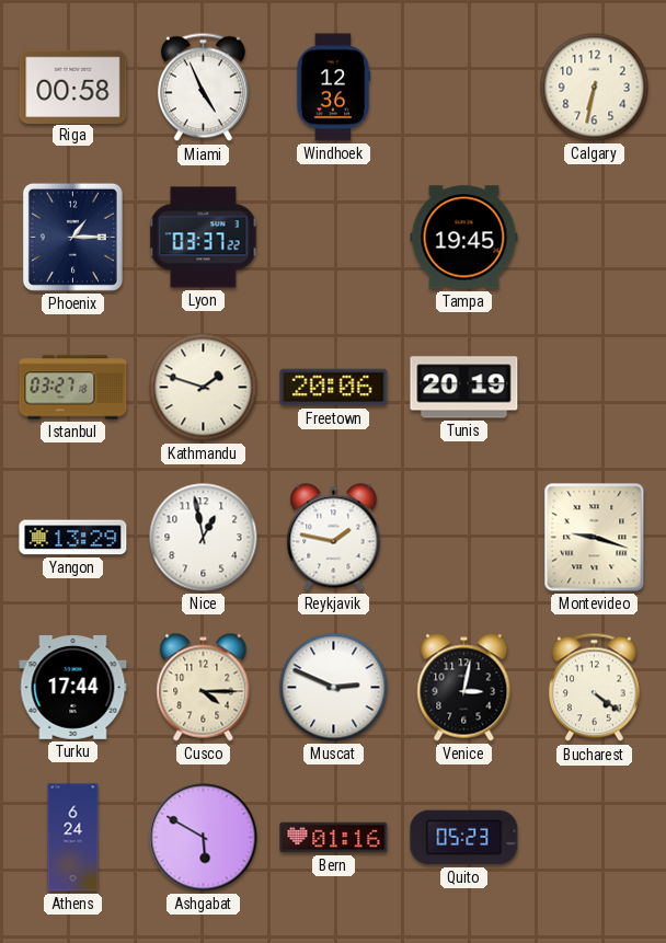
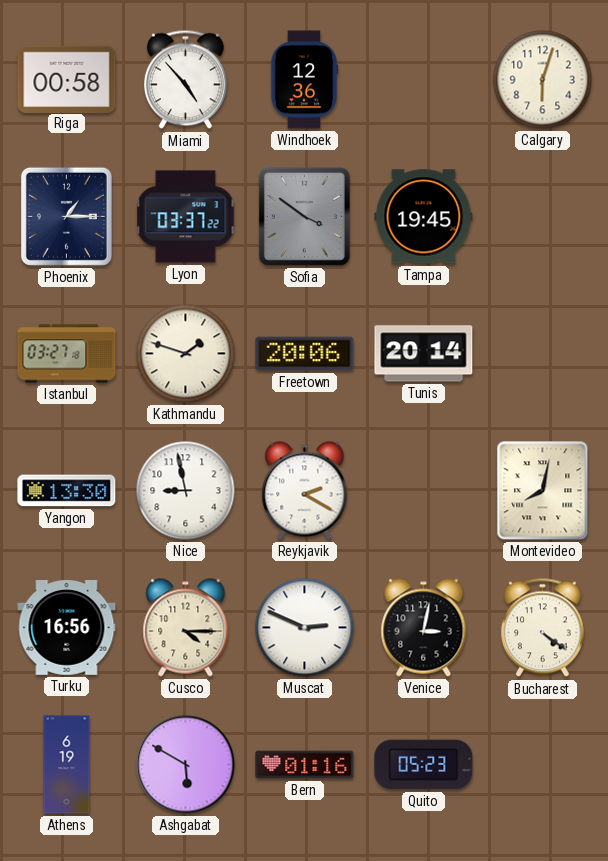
Miami: 4:56 -> 4:53
Calgary: 6:32 -> 6:03
Sofia: none -> 3:51
Tunis: 20:19 -> 20:14
Yangon: 13:29 -> 13:30
Nice: 12:58 -> 8:58
Reykjavik: 1:47 -> 2:20
Montevideo: 9:18 -> 8:02
Turku: 17:44 -> 16:56
Athens: 6:24 -> 6:19
